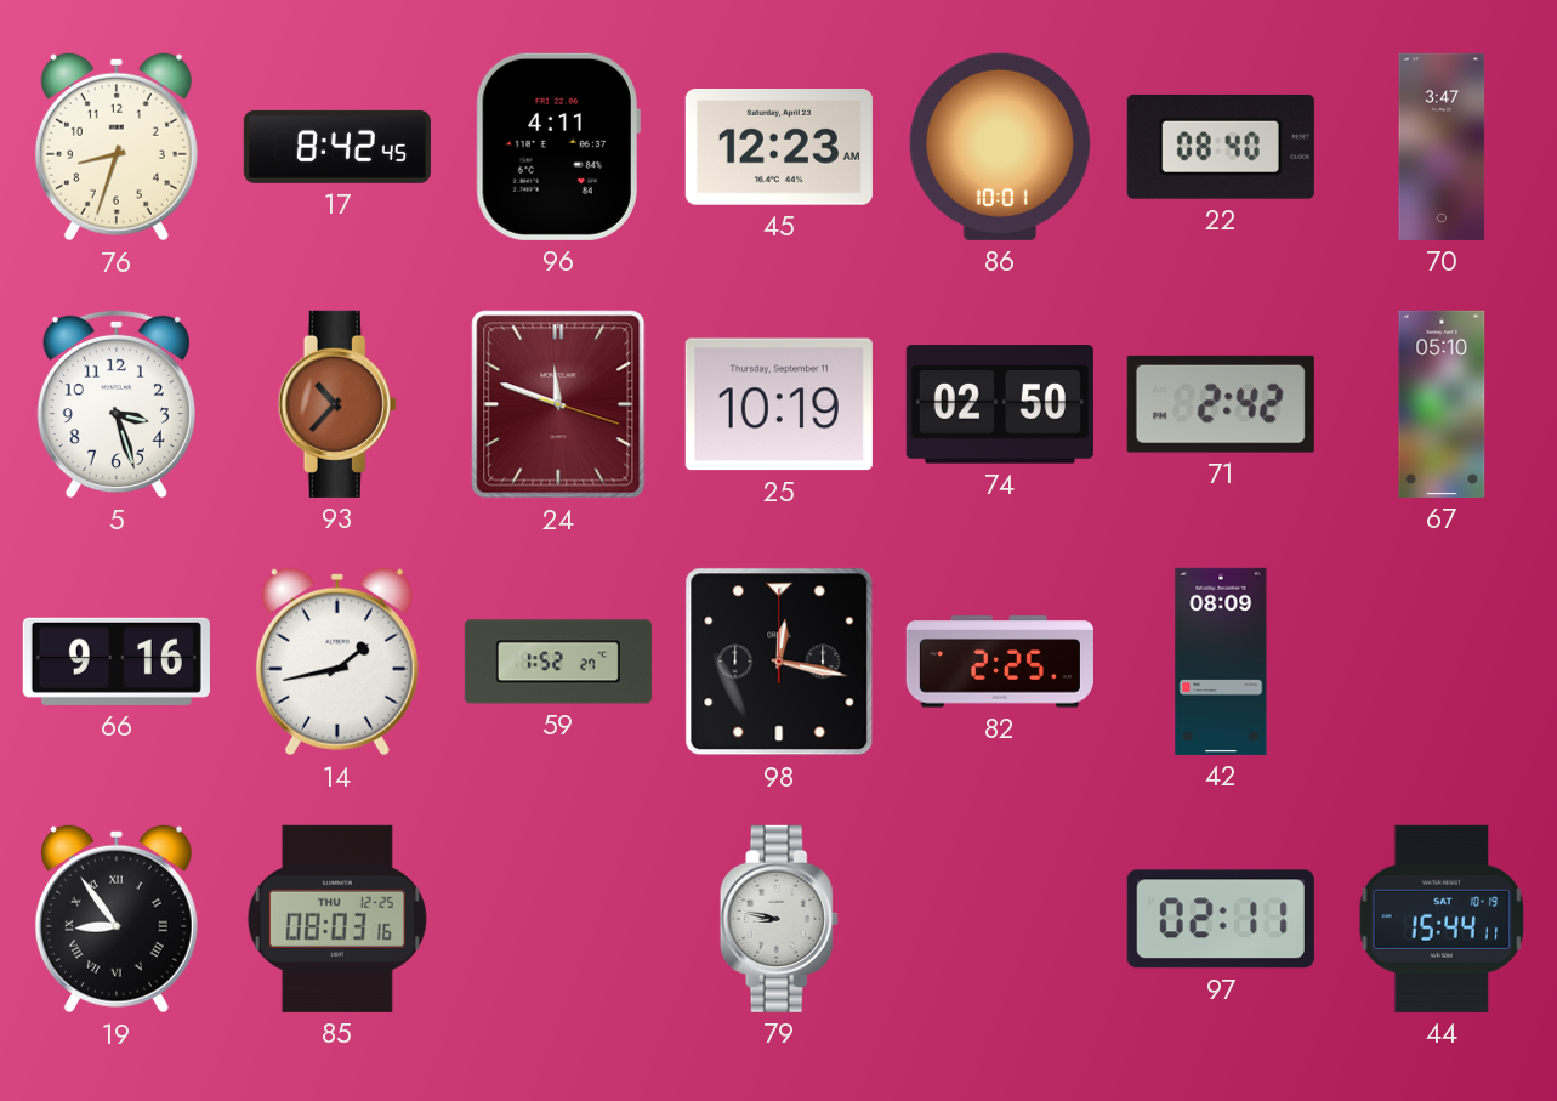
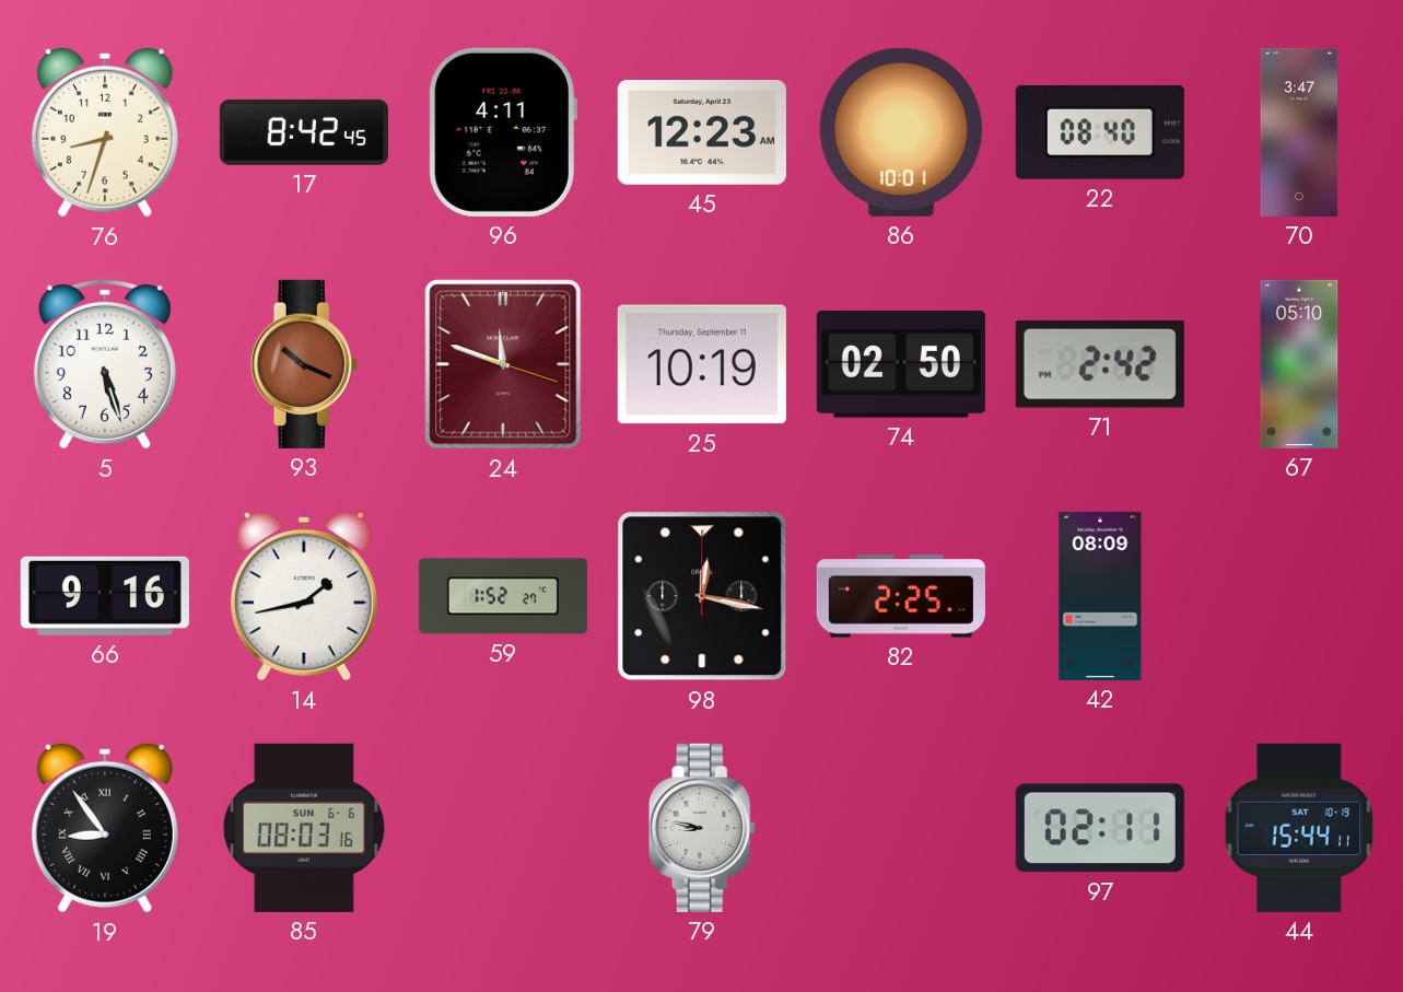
5: 3:27 -> 5:27
93: 10:37 -> 10:19
85 date: THU 12-25 -> SUN 6-6
